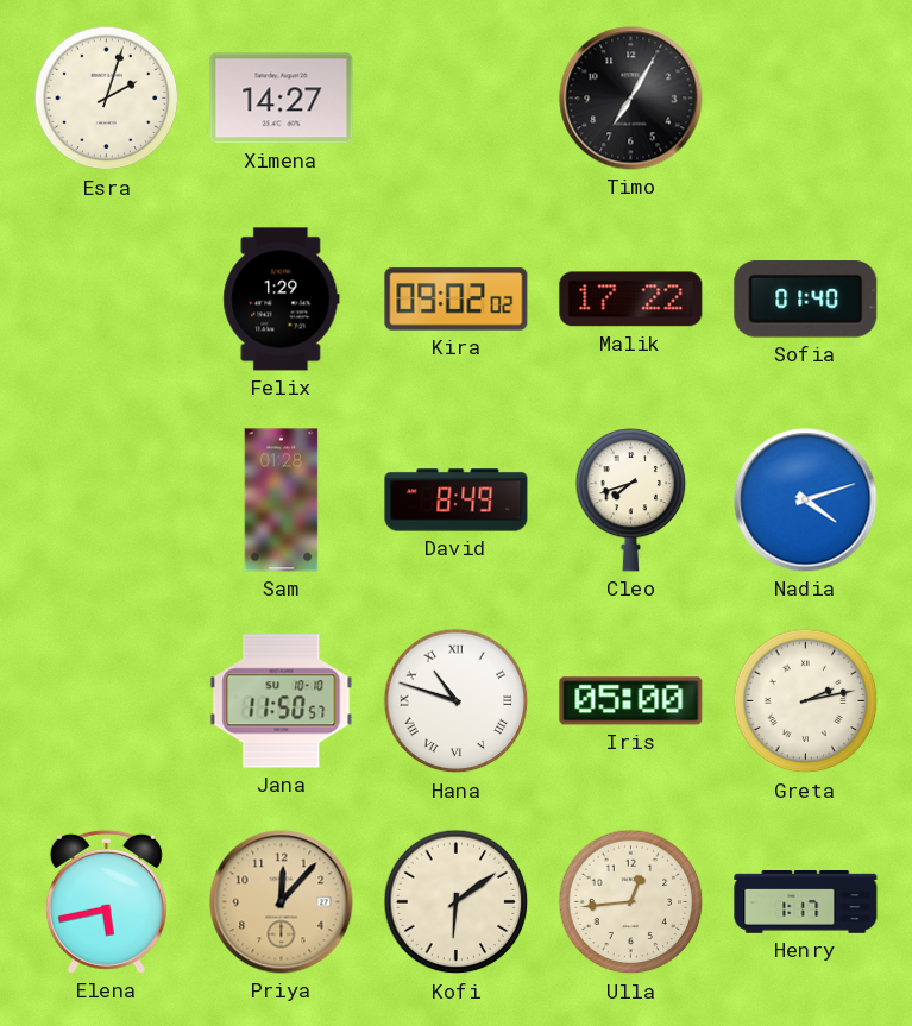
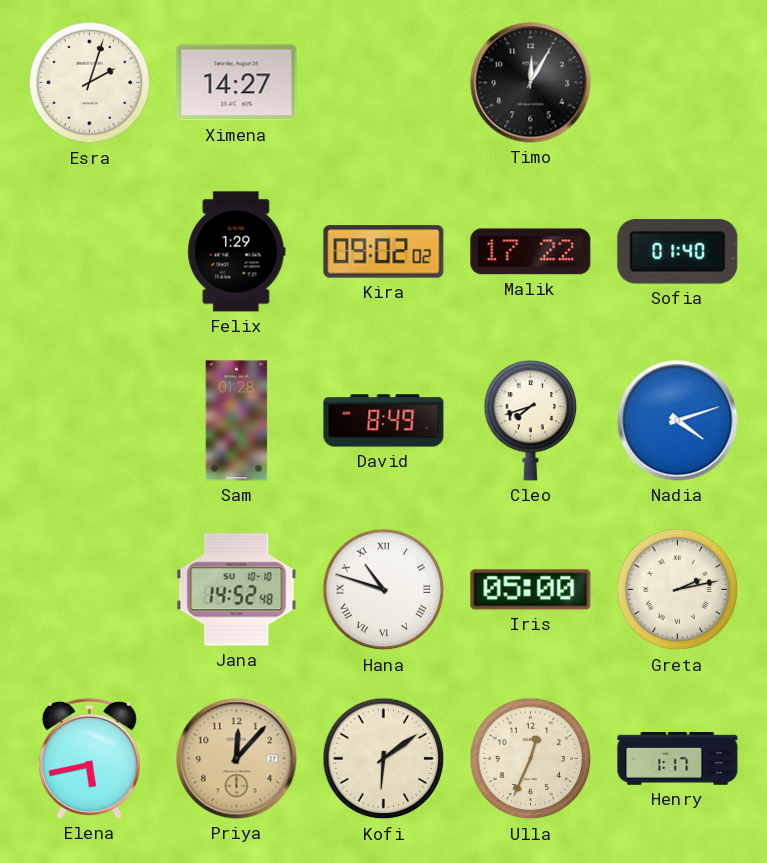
Timo: 7:05 -> 12:05
Jana: 11:50 -> 14:52
Ulla: 12:44 -> 12:34
